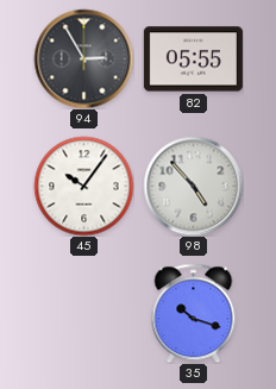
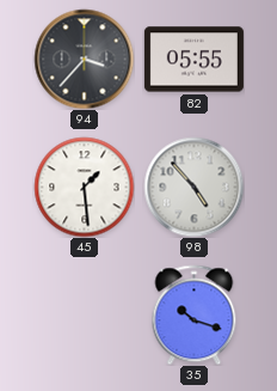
94: 2:55 -> 3:37
45: 10:06 -> 1:29
